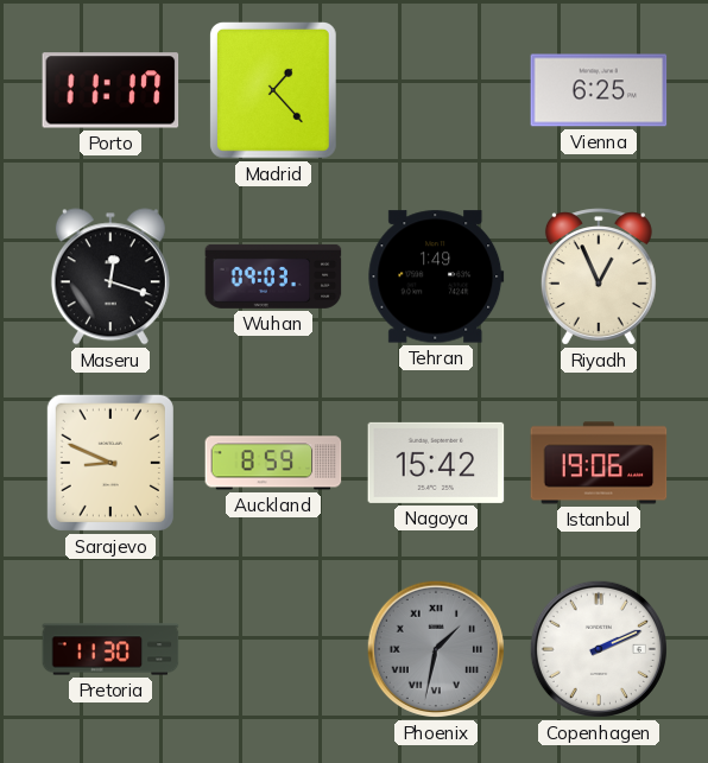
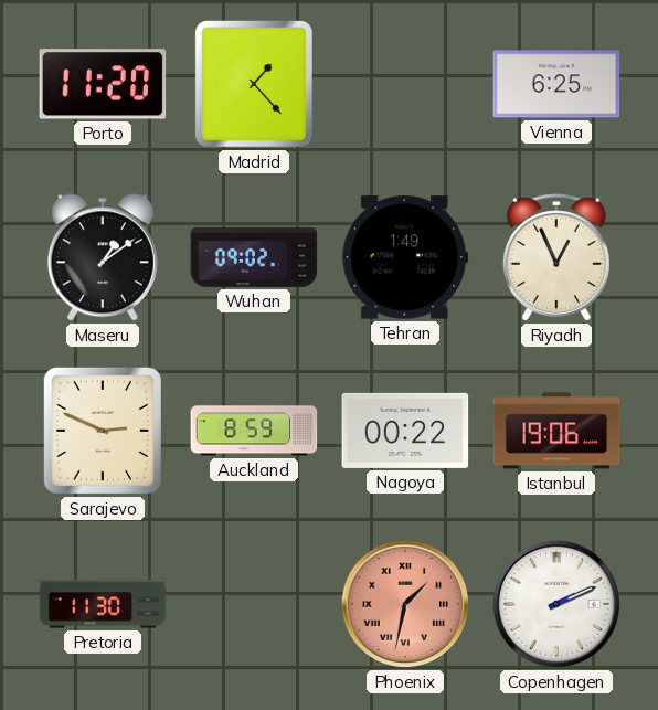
Porto: 11:17 -> 11:20
Maseru: 12:18 -> 1:09
Wuhan: 09:03 -> 09:02
Sarajevo: 8:49 -> 2:49
Nagoya: 15:42 -> 00:22
Phoenix dial: grey -> salmon
